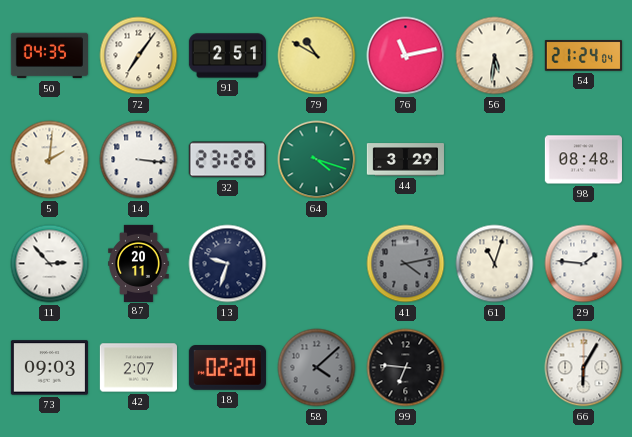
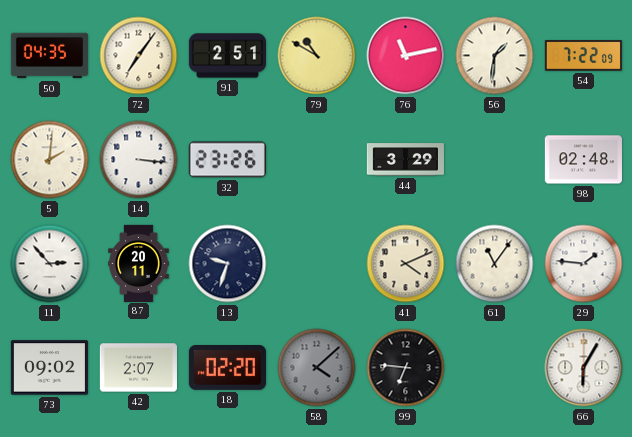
56: 5:31 -> 1:31
54: 21:24 -> 7:22
64: 4:18 -> none
98: 08:48 -> 02:48
41: 4:13 -> 4:11
41 dial: grey -> cream
61: 11:03 -> 11:06
73: 09:03 -> 09:02
